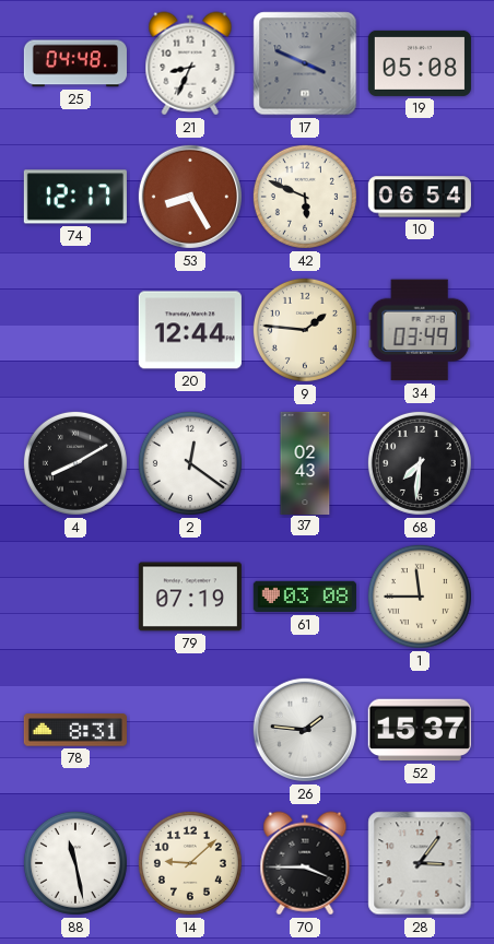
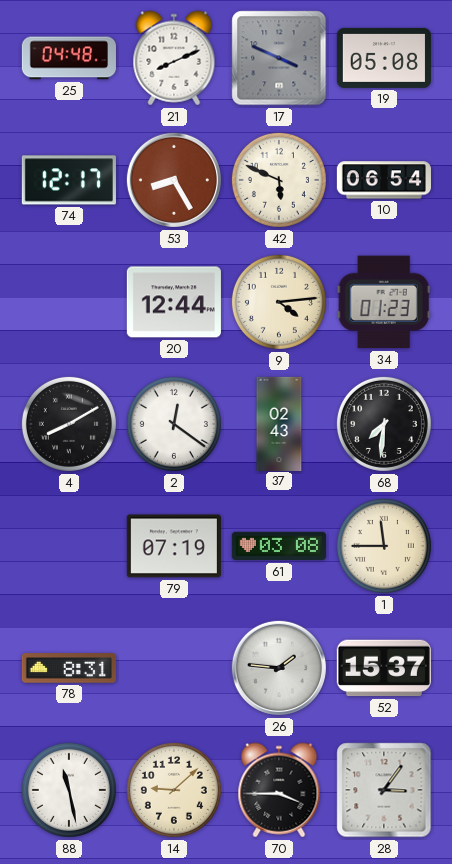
21: 8:34 -> 8:11
9: 1:46 -> 4:14
34: 03:49 -> 01:23
